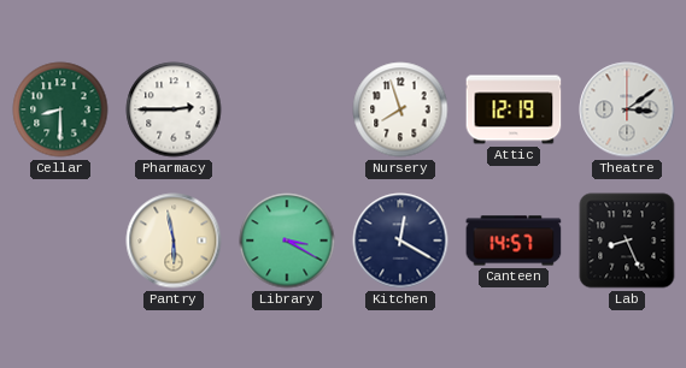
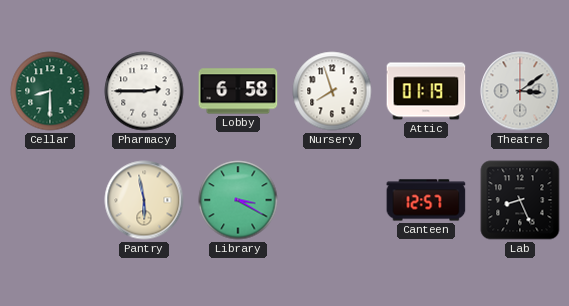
Lobby: none -> 6:58
Attic: 12:19 -> 01:19
Kitchen: 12:20 -> none
Canteen: 14:57 -> 12:57
